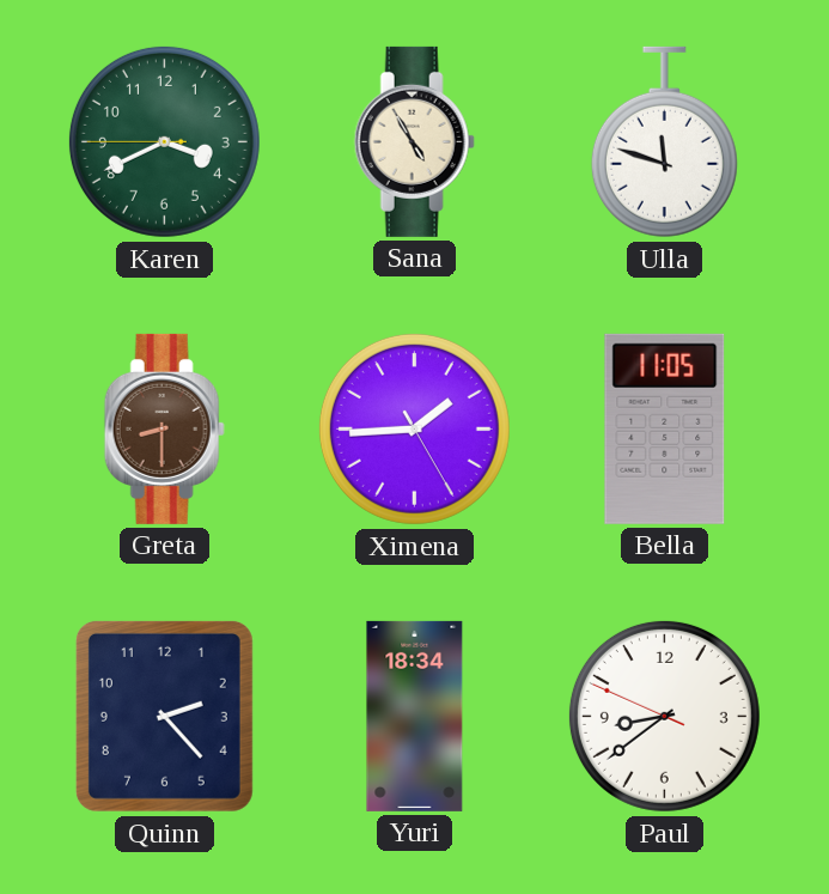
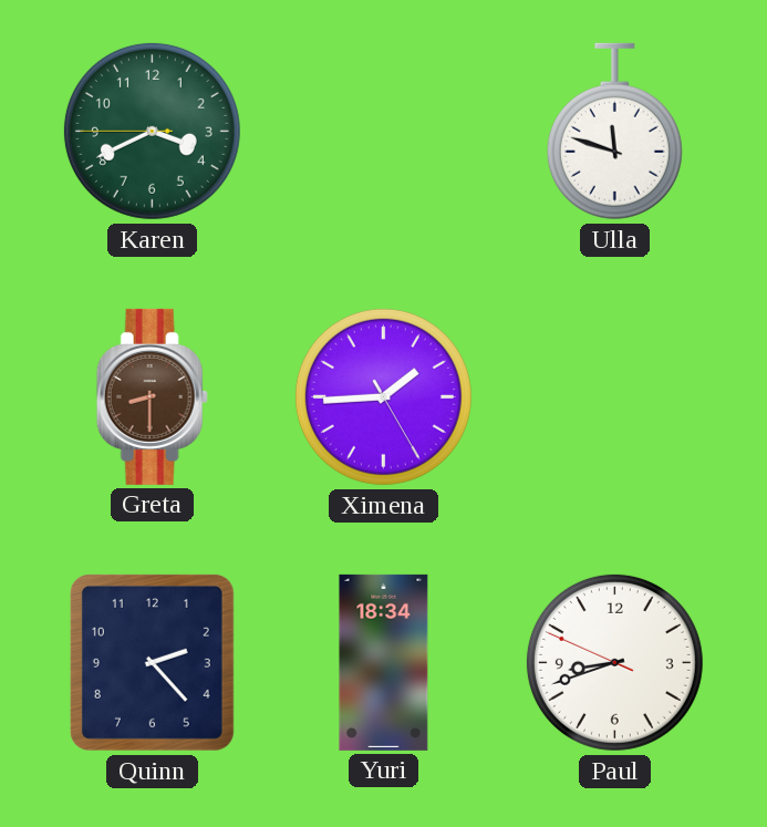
Sana: 4:55 -> none
Bella: 11:05 -> none
Paul: 8:38 -> 8:41
